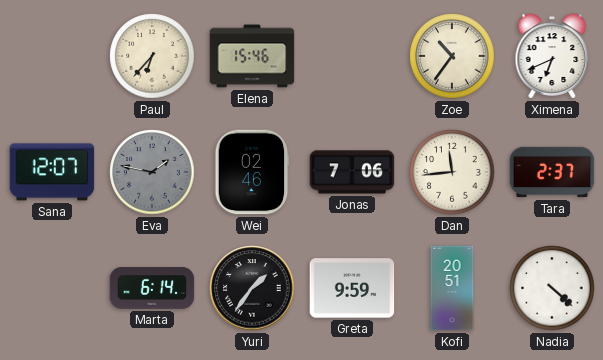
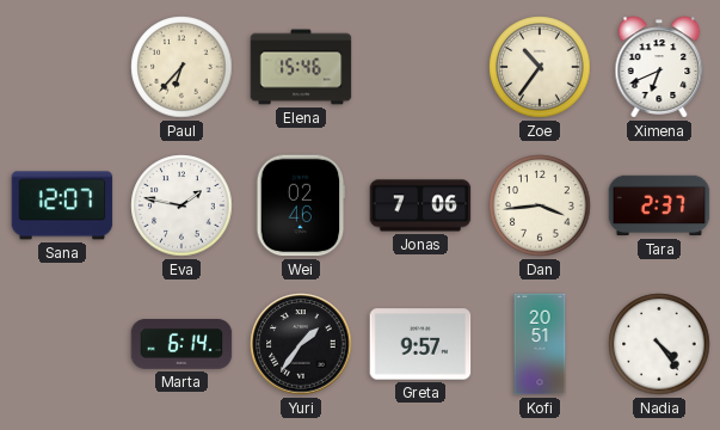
Eva dial: grey -> white
Dan: 11:44 -> 3:44
Greta: 9:59 -> 9:57
Nadia: 4:22 -> 4:24
